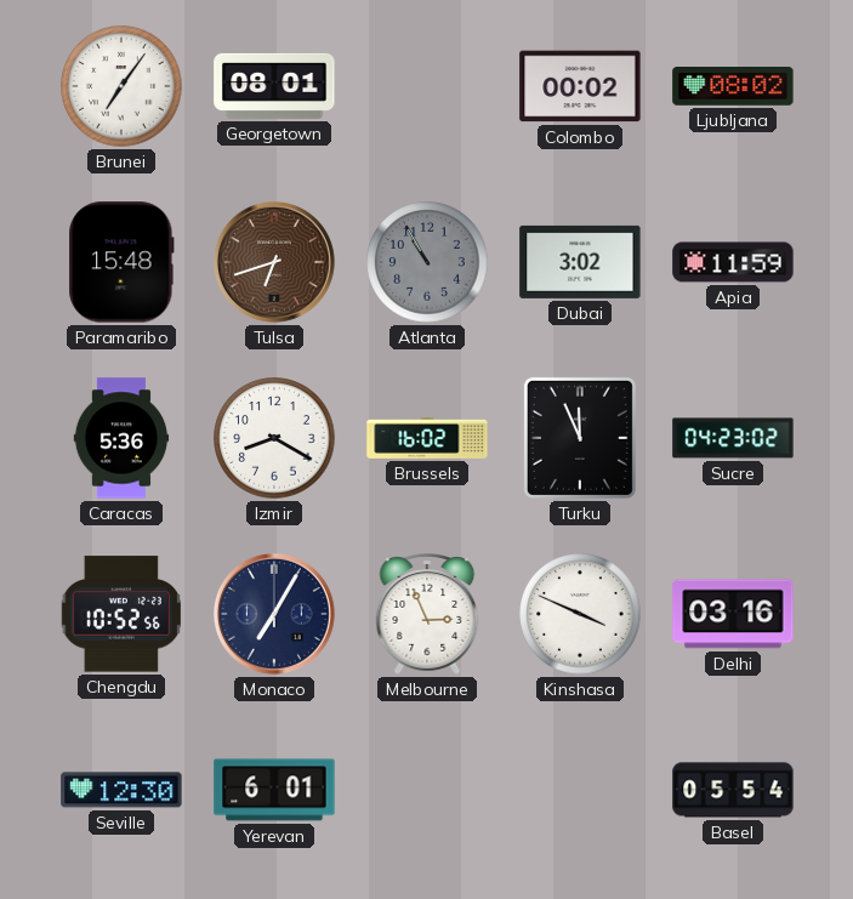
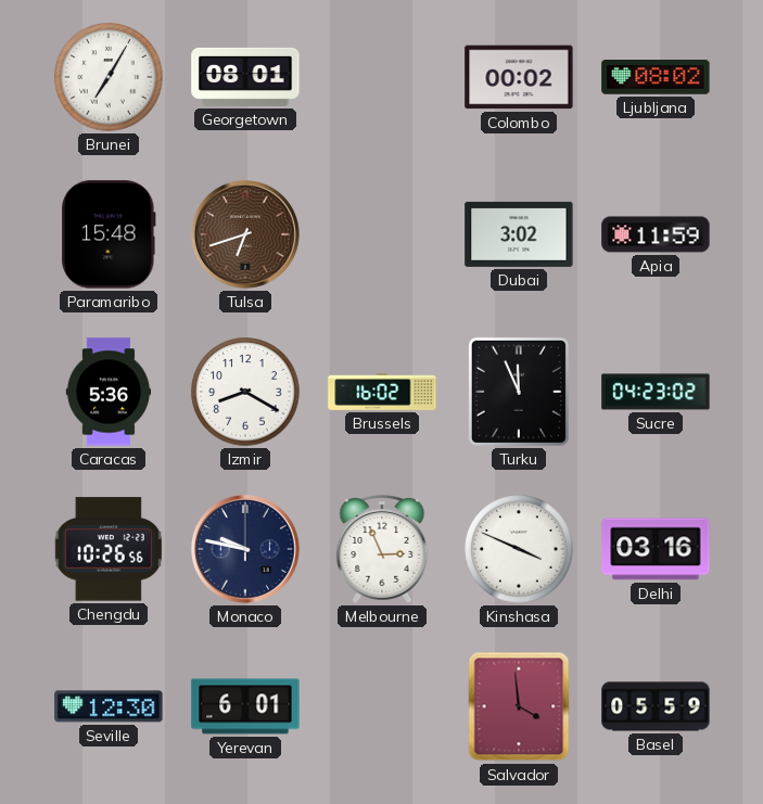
Brunei: 7:06 -> 7:05
Atlanta: 10:55 -> none
Chengdu: 10:52 -> 10:26
Monaco: 7:05 -> 9:47
Salvador: none -> 3:59
Basel: 05:54 -> 05:59
